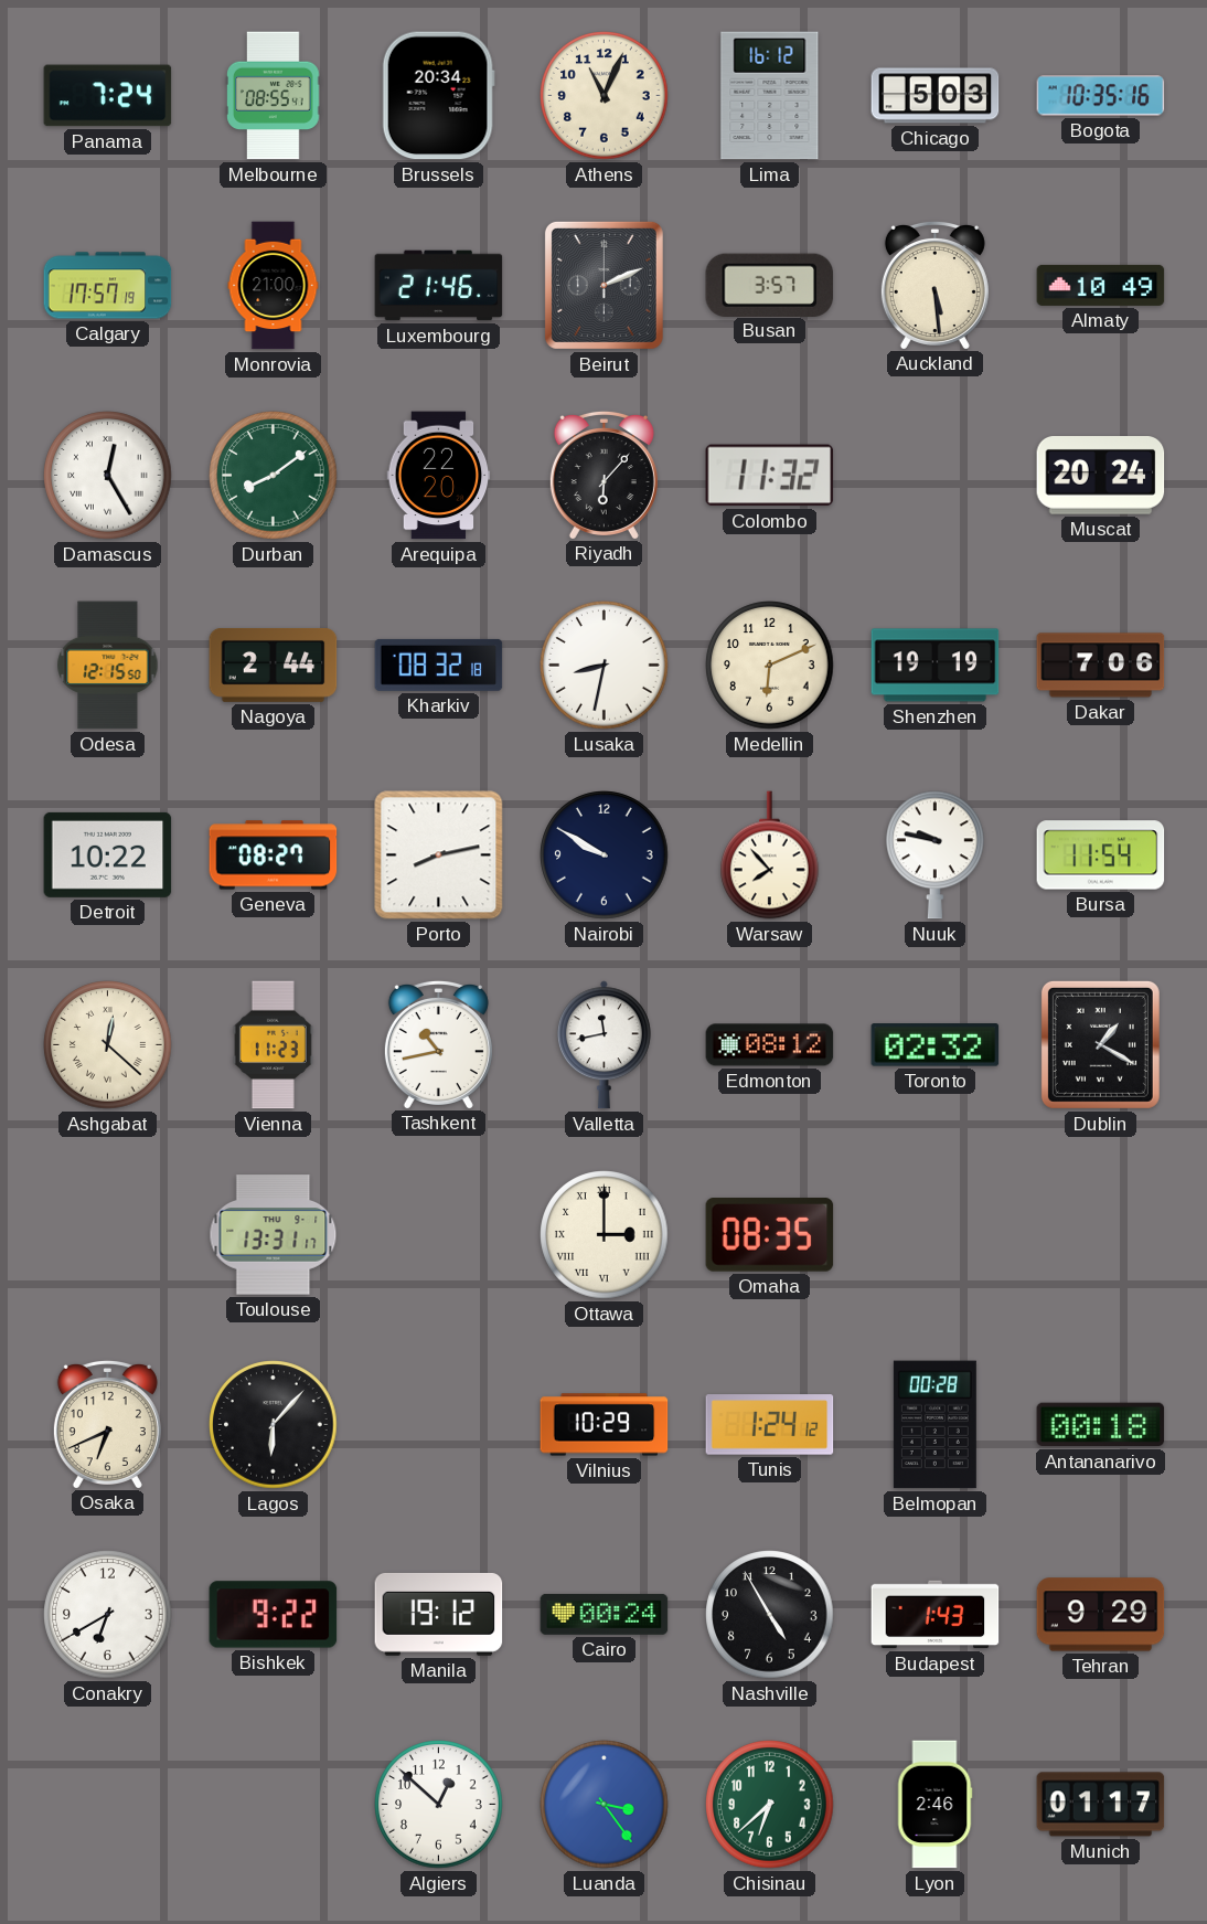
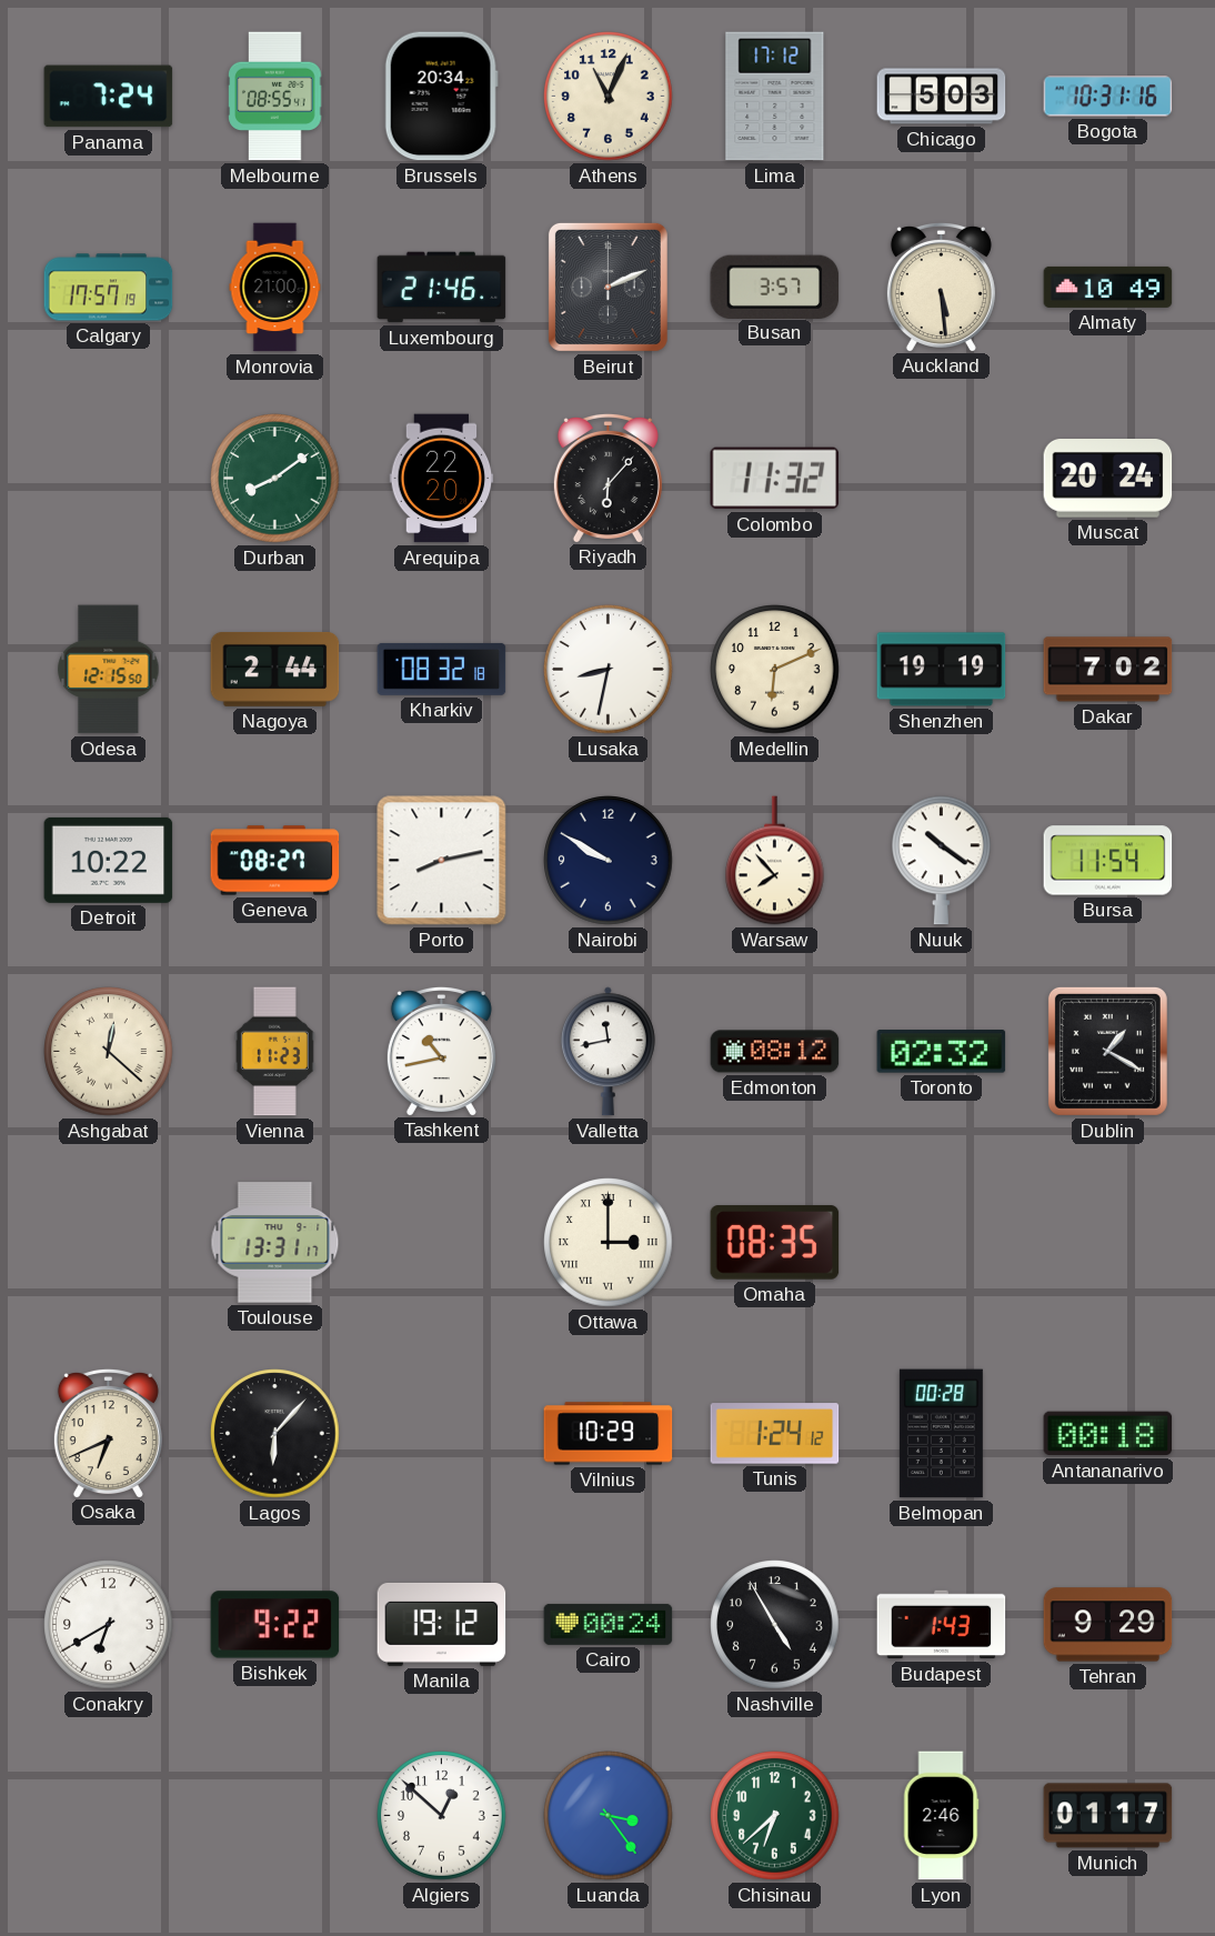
Lima: 16:12 -> 17:12
Bogota: 10:35 -> 10:31
Damascus: 12:25 -> none
Dakar: 7:06 -> 7:02
Nuuk: 9:47 -> 10:21
